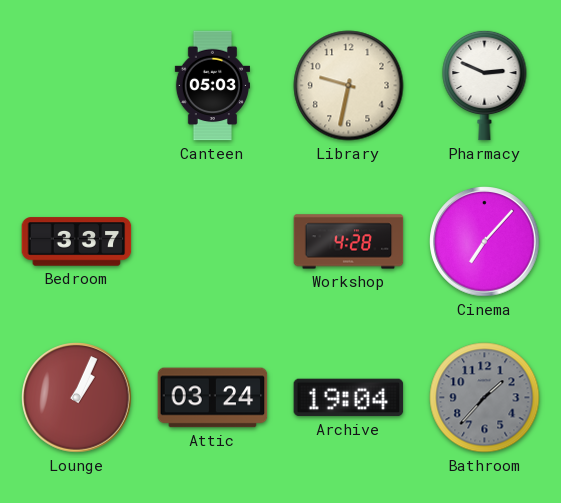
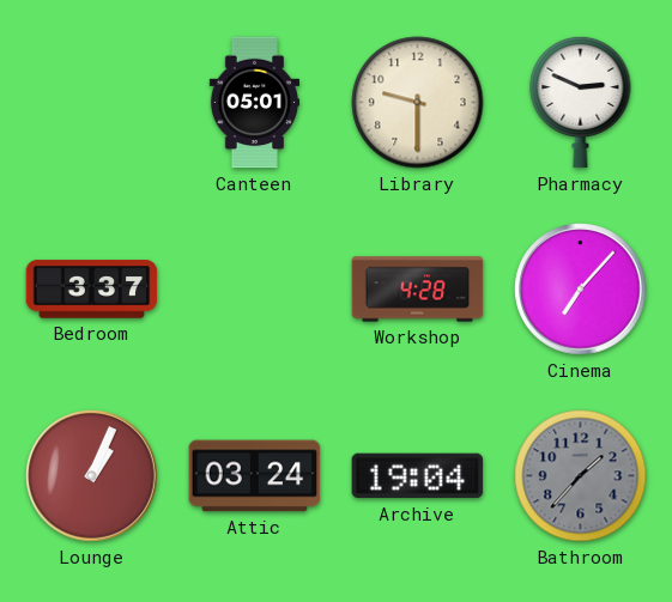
Canteen: 05:03 -> 05:01
Library: 9:32 -> 9:30
